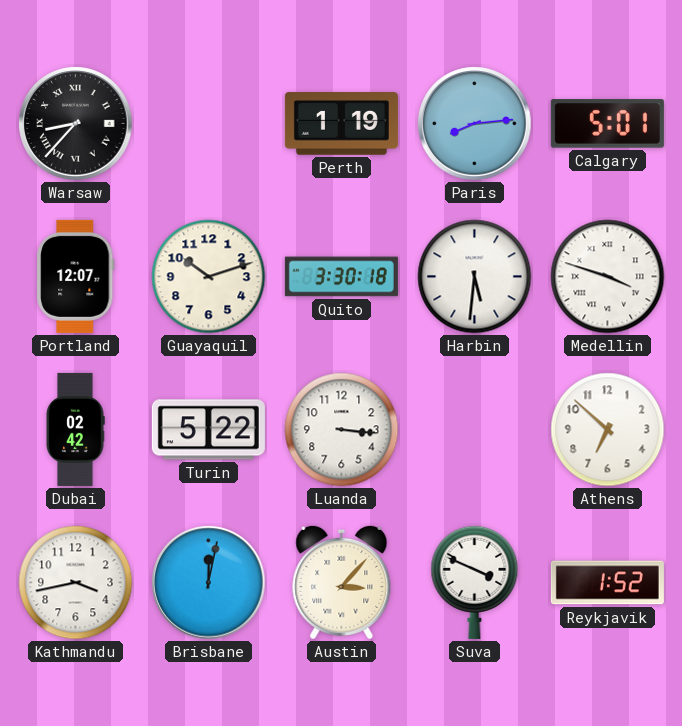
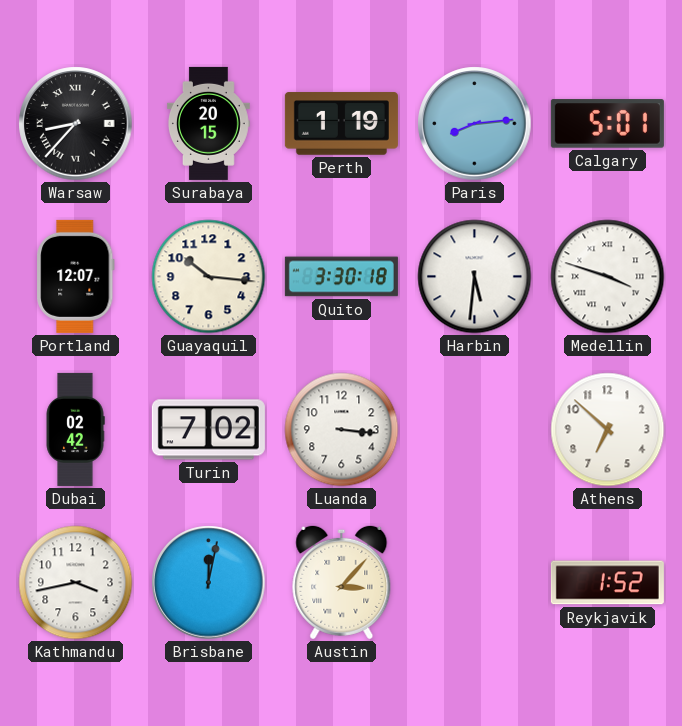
Surabaya: none -> 20:15
Guayaquil: 10:12 -> 10:16
Turin: 5:22 -> 7:02
Suva: 3:49 -> none
